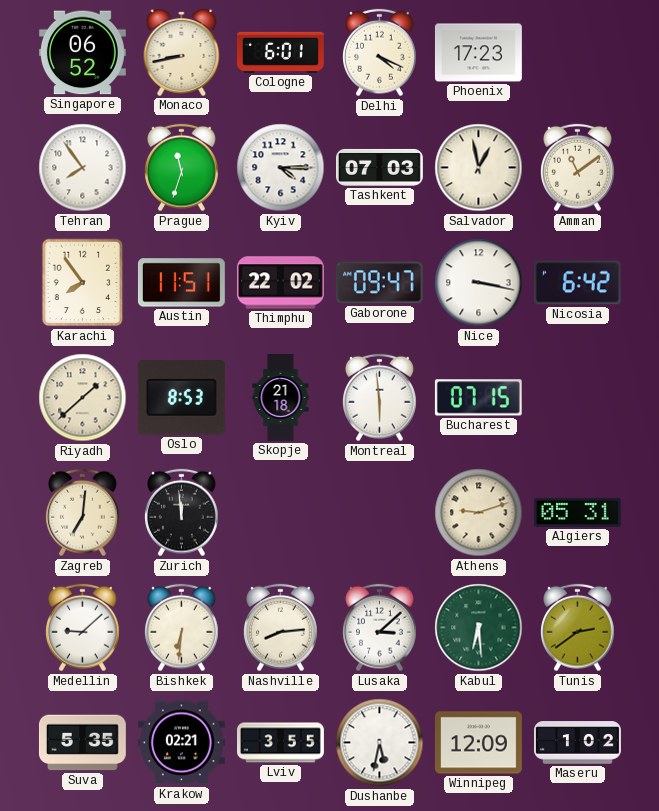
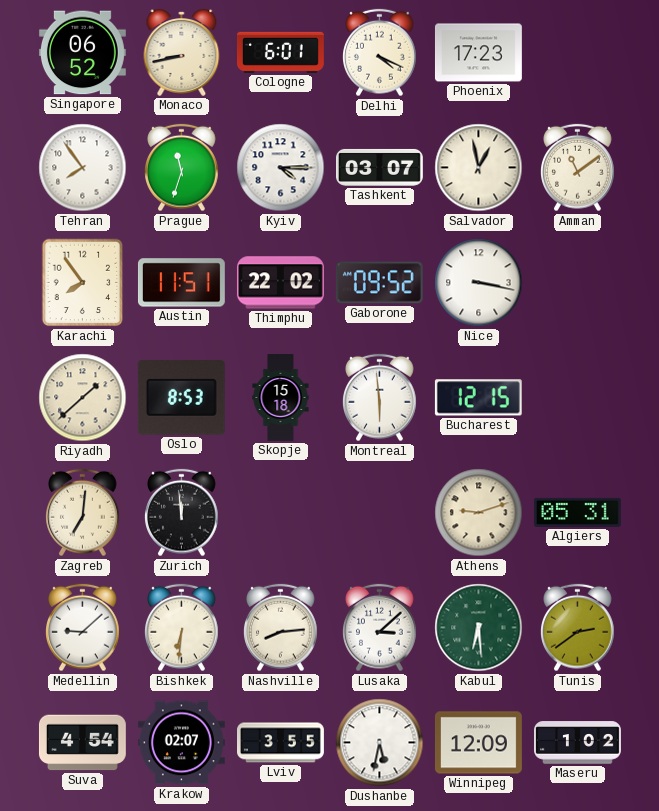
Tashkent: 07:03 -> 03:07
Gaborone: 09:47 -> 09:52
Nicosia: 6:42 -> none
Skopje: 21:18 -> 15:18
Bucharest: 07:15 -> 12:15
Suva: 5:35 -> 4:54
Krakow: 02:21 -> 02:07
